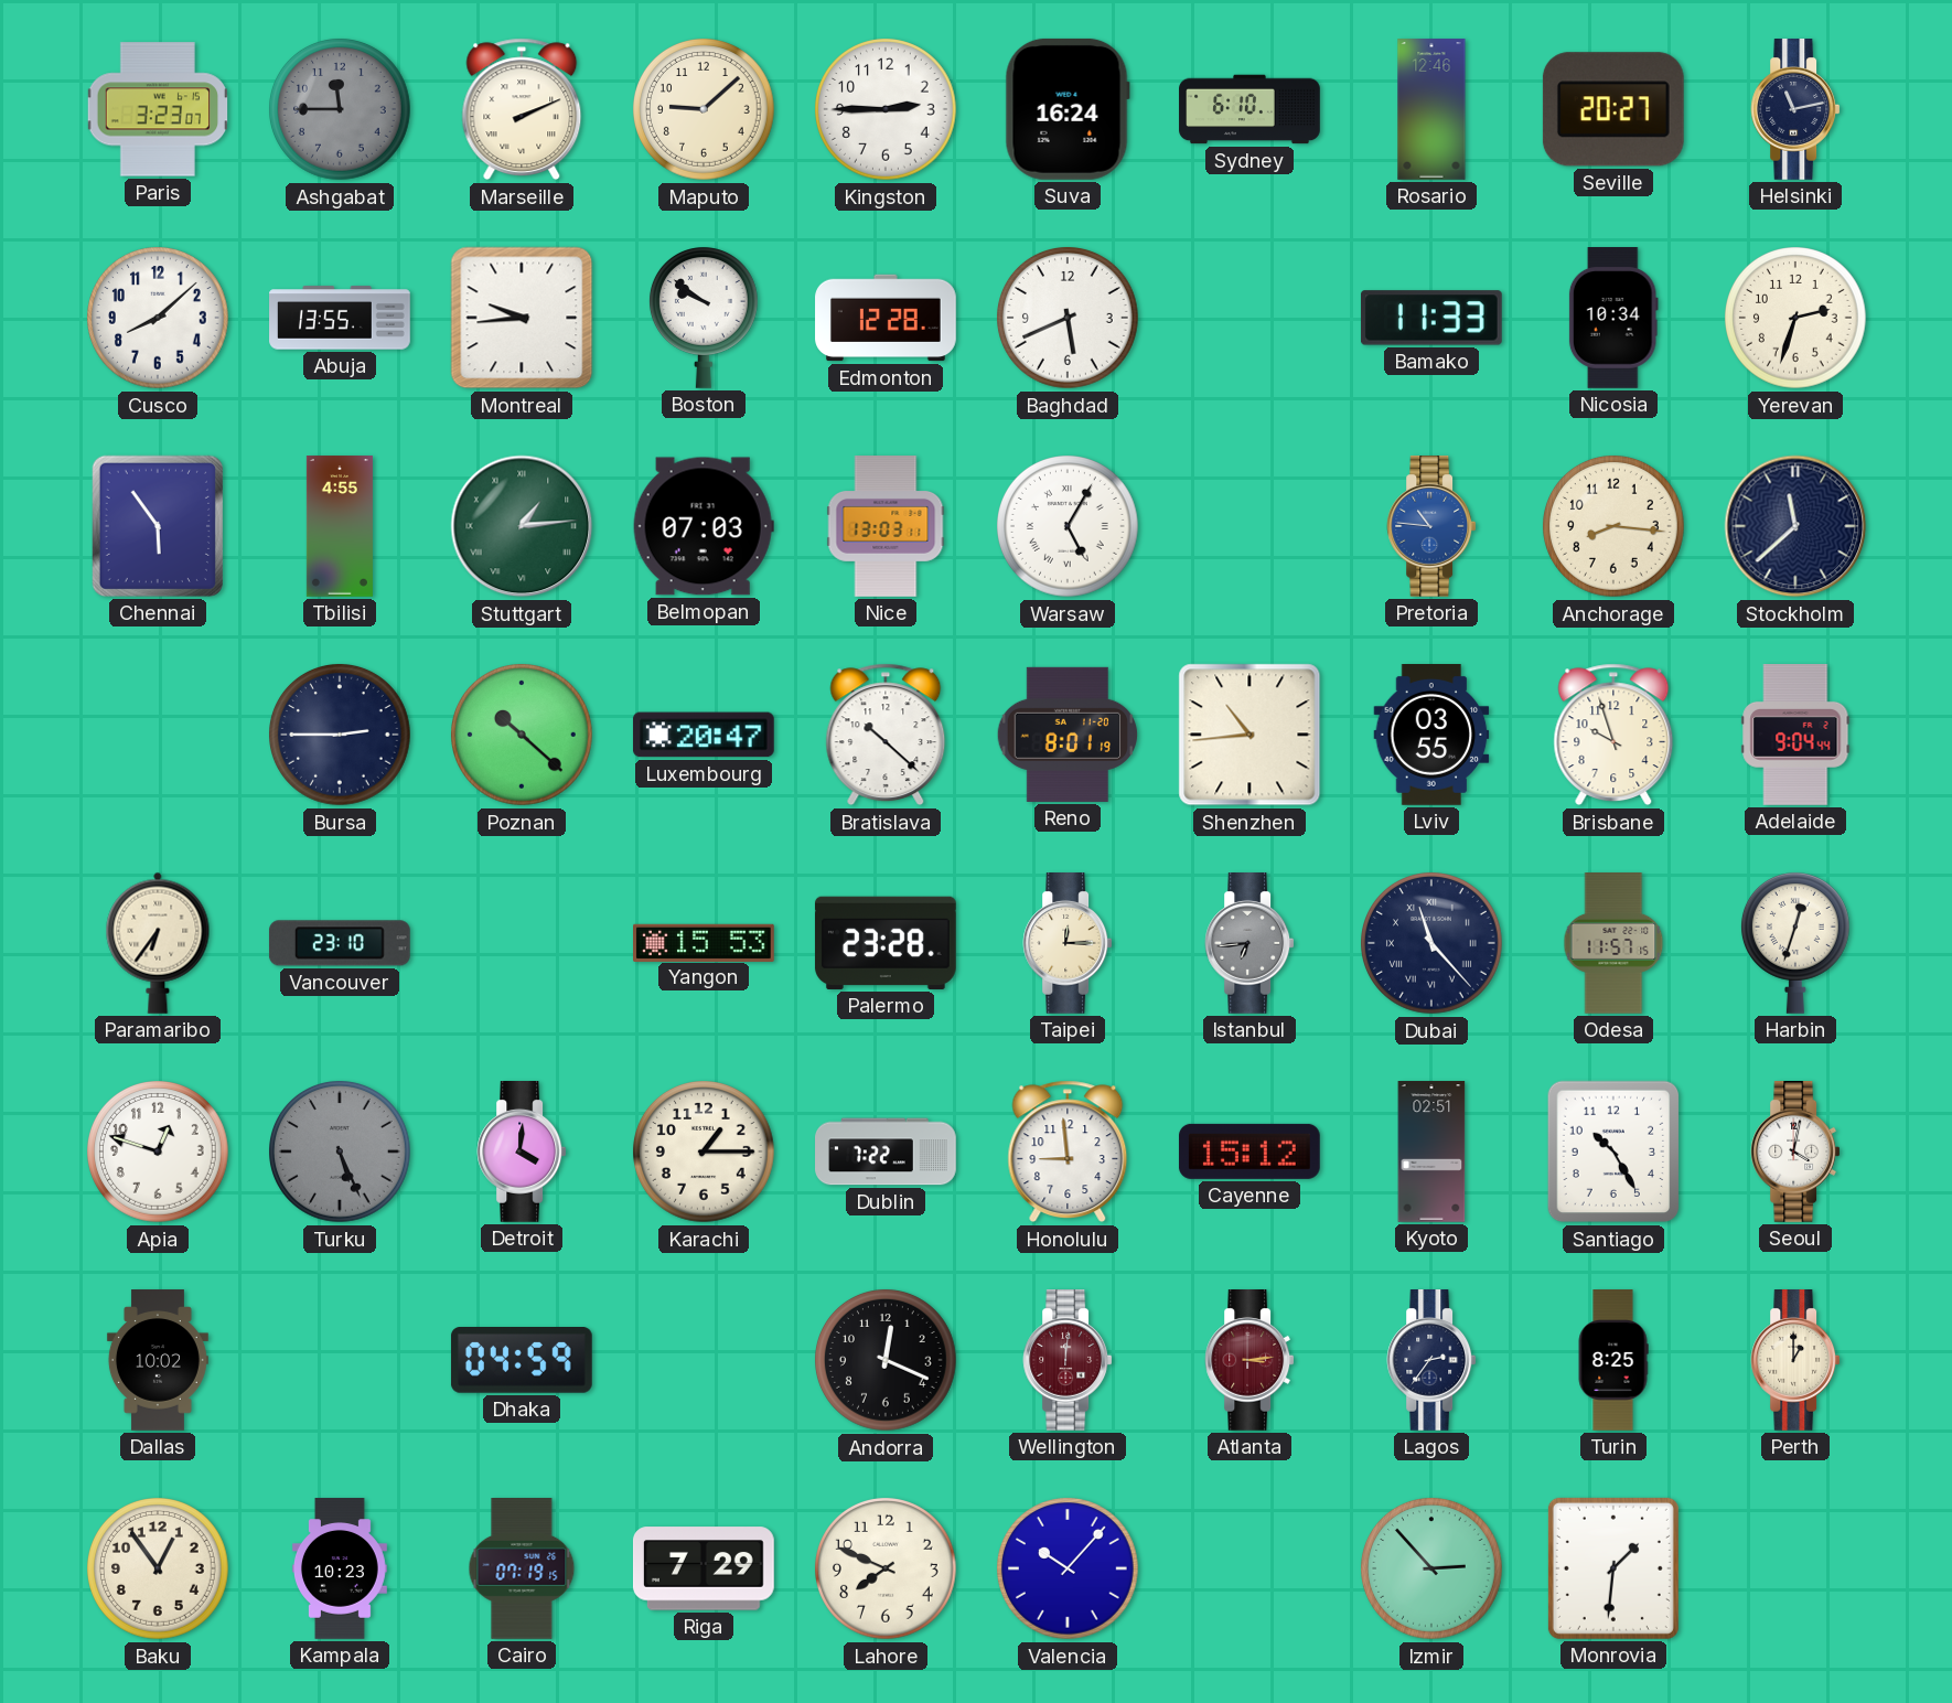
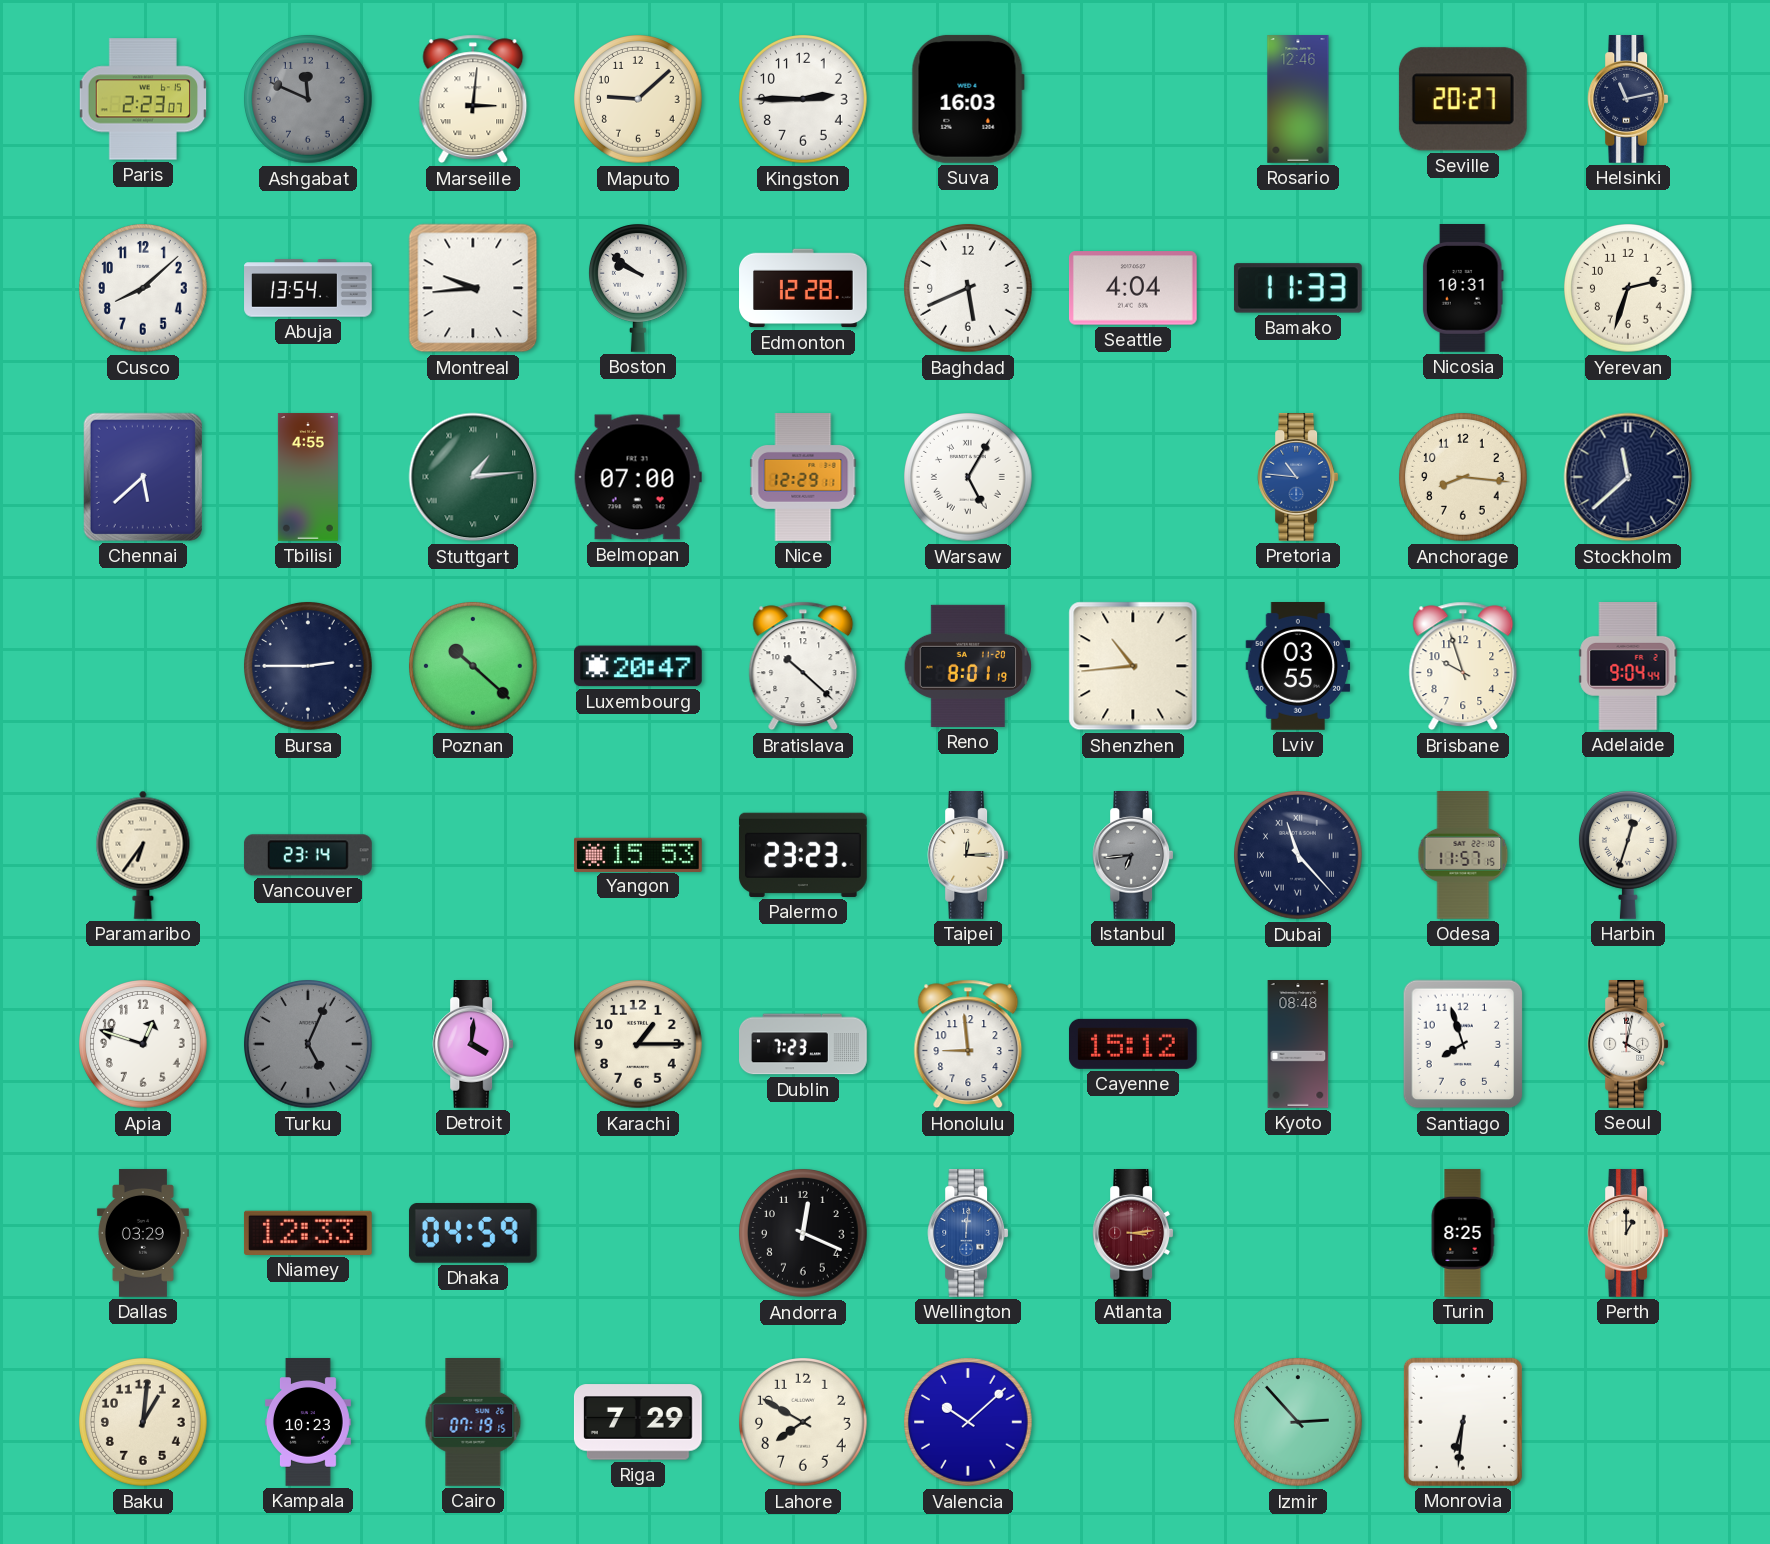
Paris: 3:23 -> 2:23
Ashgabat: 11:45 -> 11:49
Marseille: 2:11 -> 3:01
Suva: 16:24 -> 16:03
Sydney: 6:10 -> none
Abuja: 13:55 -> 13:54
Seattle: none -> 4:04
Nicosia: 10:34 -> 10:31
Chennai: 5:54 -> 5:38
Belmopan: 07:03 -> 07:00
Nice: 13:03 -> 12:29
Vancouver: 23:10 -> 23:14
Palermo: 23:28 -> 23:23
Turku: 5:26 -> 5:04
Dublin: 7:22 -> 7:23
Kyoto: 02:51 -> 08:48
Santiago: 10:25 -> 7:57
Dallas: 10:02 -> 03:29
Niamey: none -> 12:33
Wellington dial: burgundy -> blue
Lagos: 2:36 -> none
Baku: 12:54 -> 1:01
Lahore: 7:49 -> 7:50
Valencia: 10:07 -> 10:08
Monrovia: 1:31 -> 6:31
